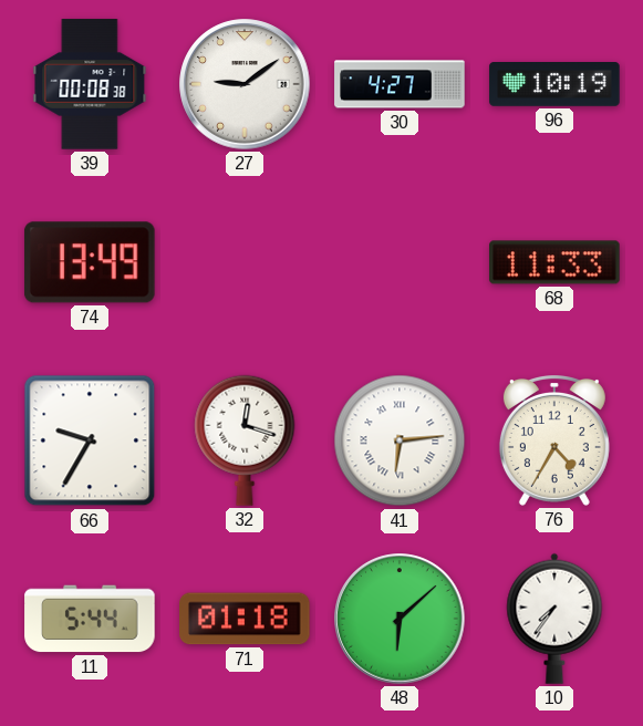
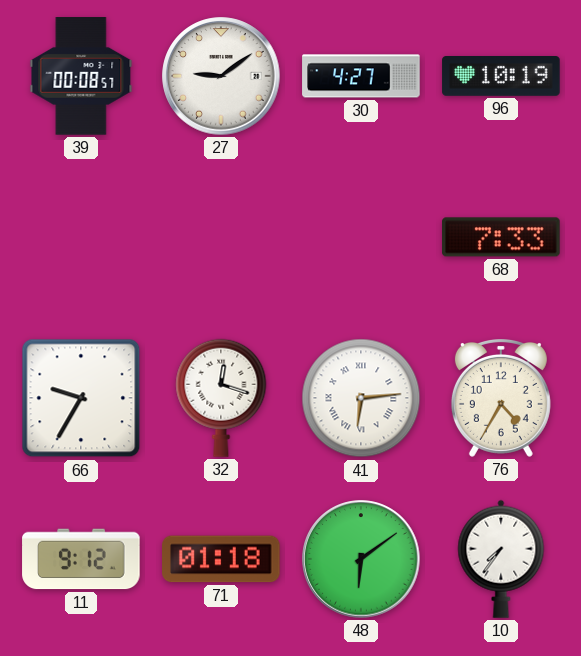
39: 00:08:38 -> 00:08:57
74: 13:49 -> none
68: 11:33 -> 7:33
11: 5:44 -> 9:12
48: 6:08 -> 6:09
